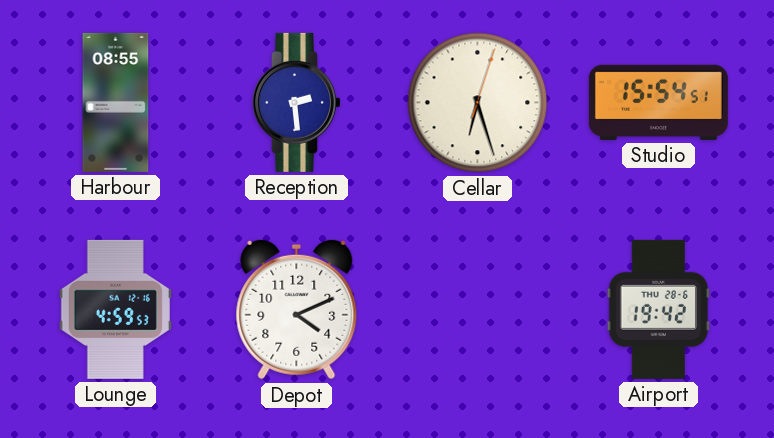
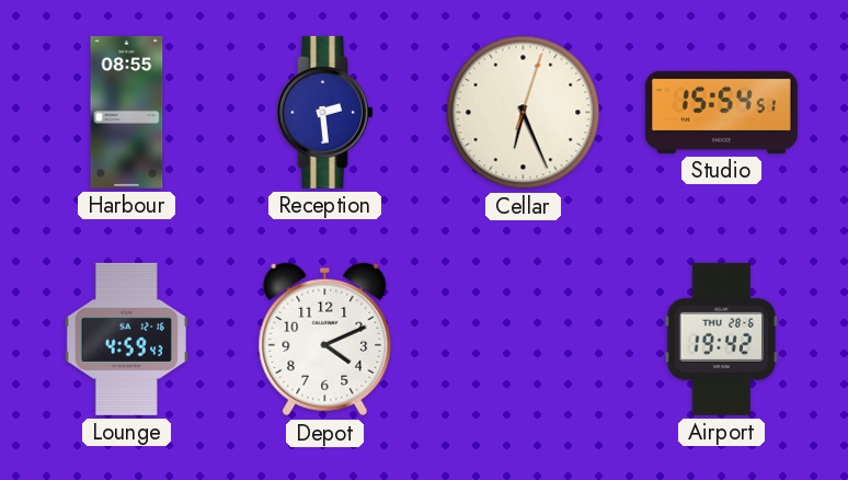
Cellar: 6:27 -> 6:26
Lounge: 4:59:53 -> 4:59:43
